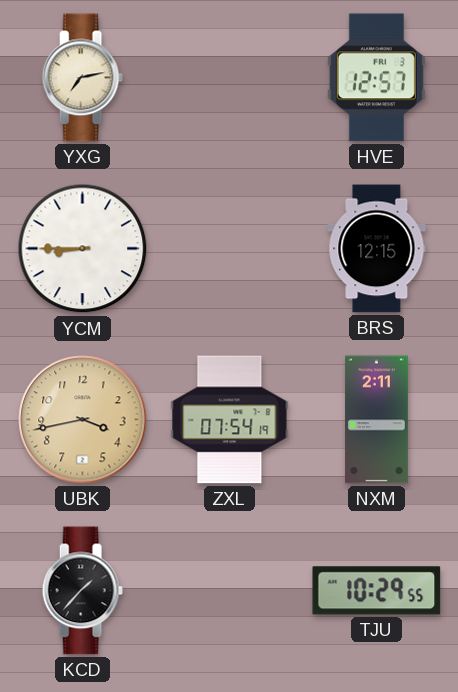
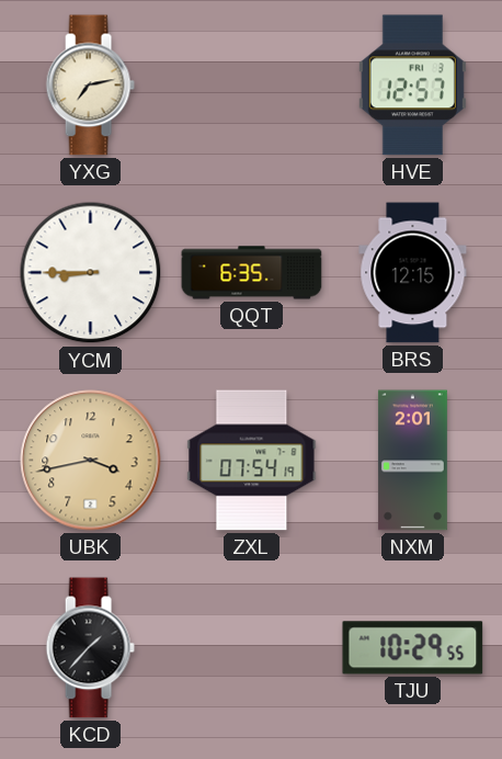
QQT: none -> 6:35
NXM: 2:11 -> 2:01
